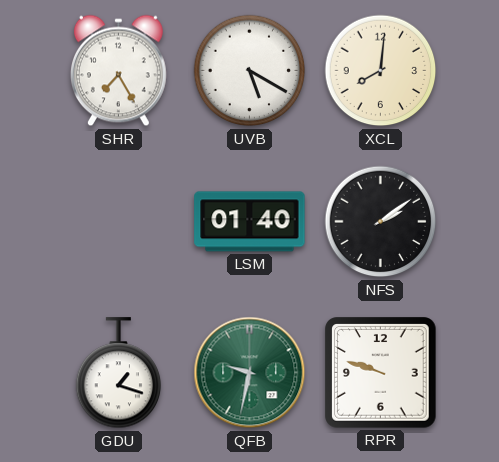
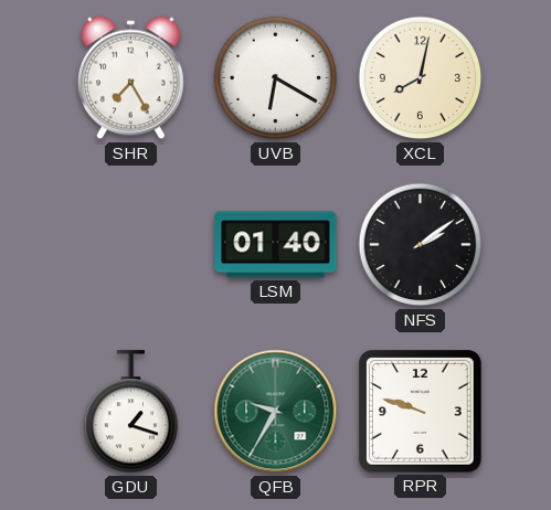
UVB: 5:20 -> 6:20
XCL: 8:01 -> 8:02
QFB: 9:32 -> 9:35
